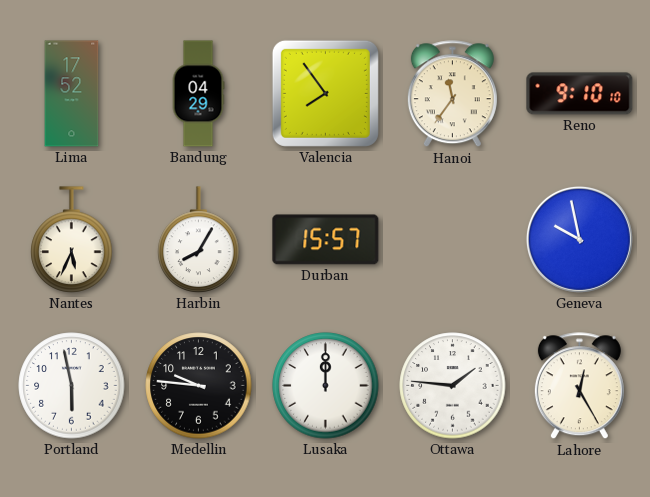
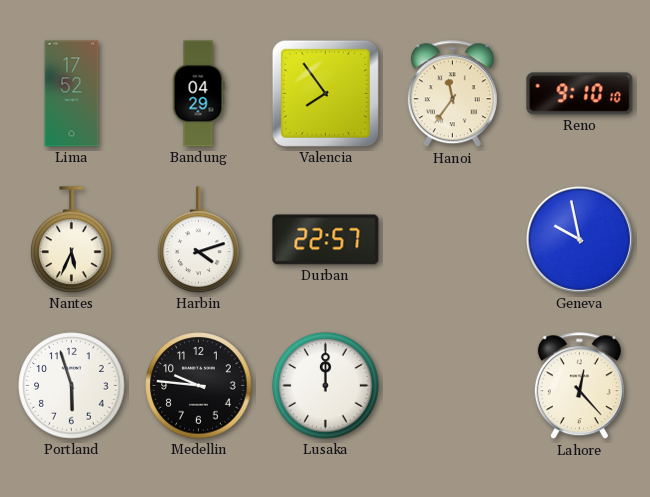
Harbin: 8:05 -> 4:12
Durban: 15:57 -> 22:57
Portland: 5:58 -> 5:57
Ottawa: 1:46 -> none
Lahore: 12:25 -> 12:23
